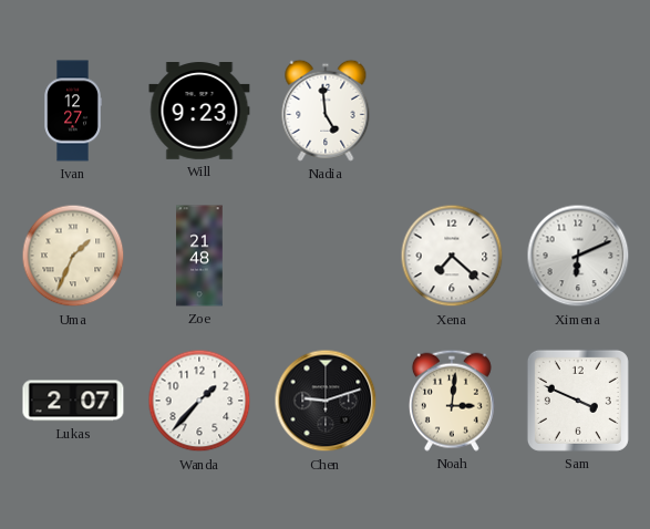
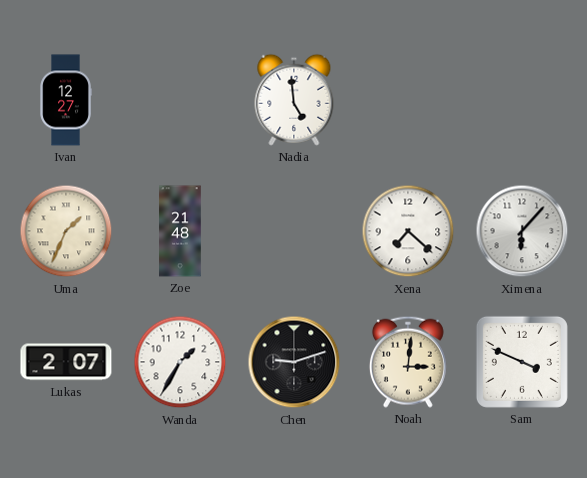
Will: 9:23 -> none
Ximena: 6:11 -> 6:07
Wanda: 1:37 -> 1:35
